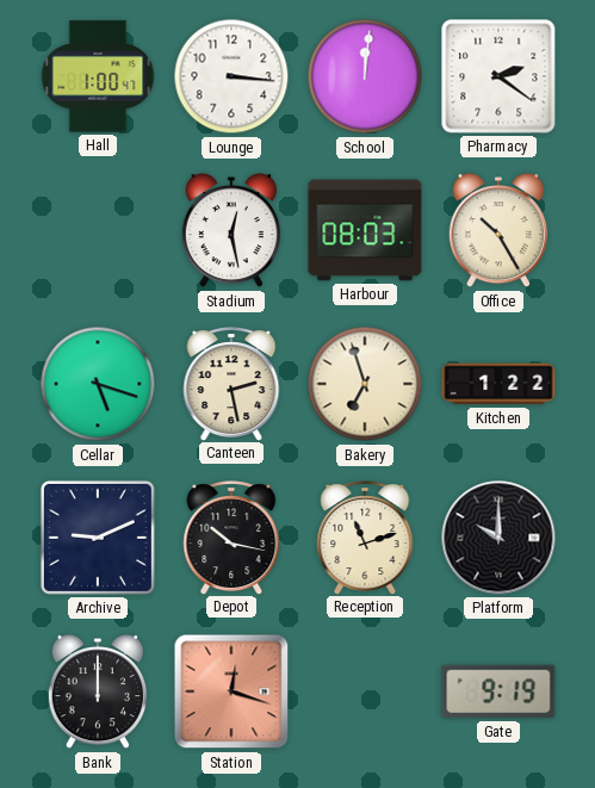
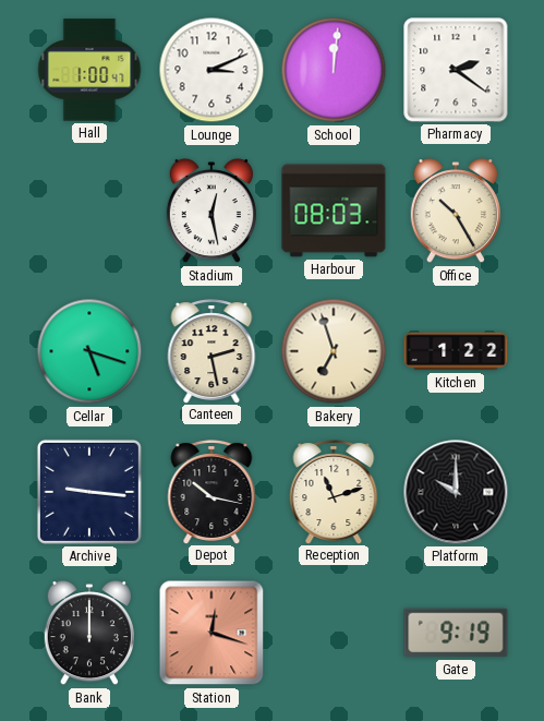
Lounge: 3:16 -> 3:11
Archive: 9:11 -> 9:16
